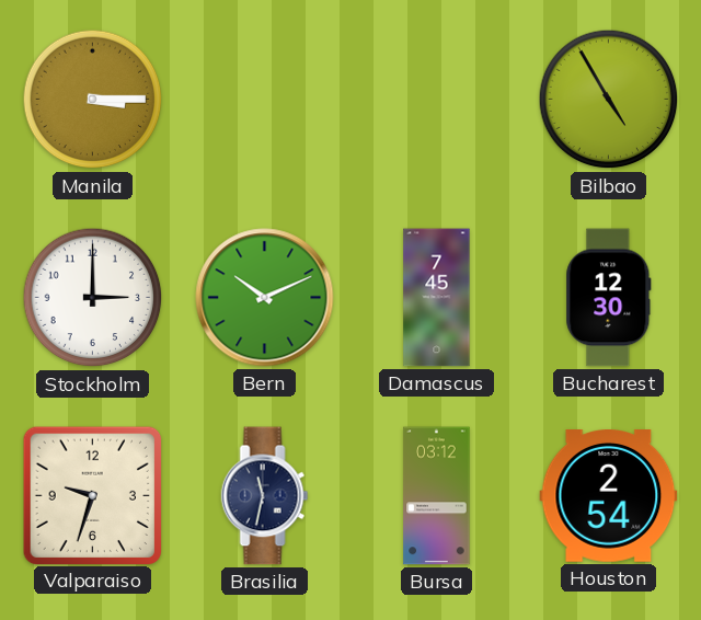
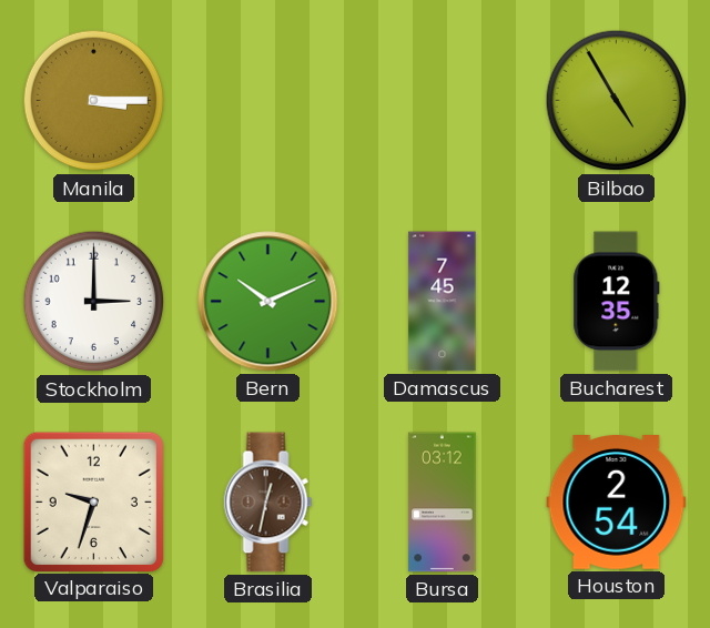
Bucharest: 12:30 -> 12:35
Brasilia: 11:32 -> 12:32
Brasilia dial: navy -> brown
